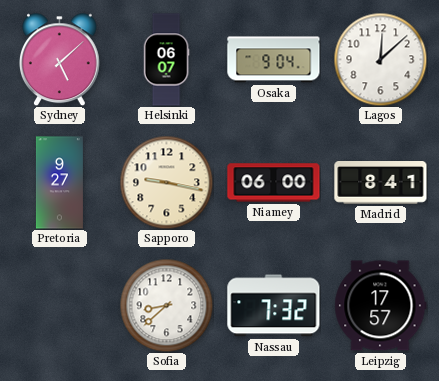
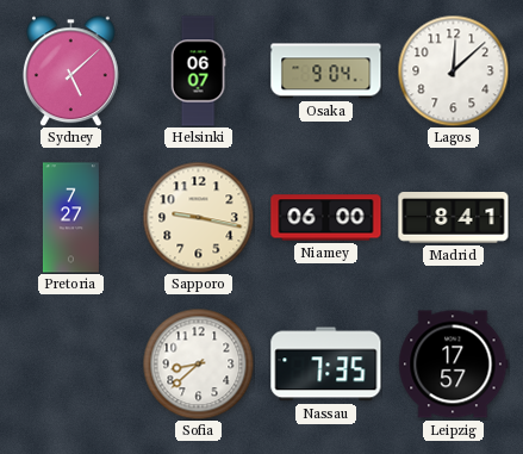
Pretoria: 9:27 -> 7:27
Nassau: 7:32 -> 7:35
